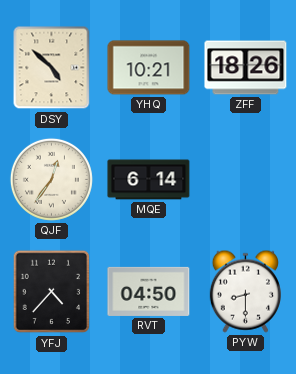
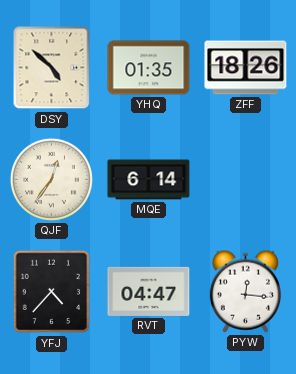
YHQ: 10:21 -> 01:35
RVT: 04:50 -> 04:47
PYW: 8:30 -> 12:16
